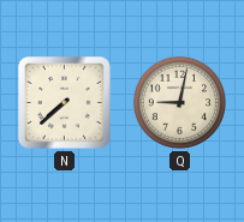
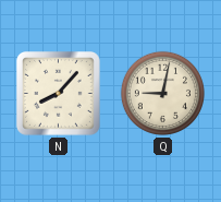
N: 7:38 -> 8:07
